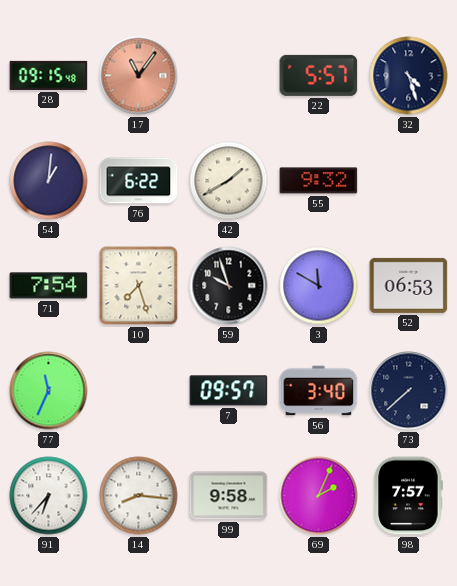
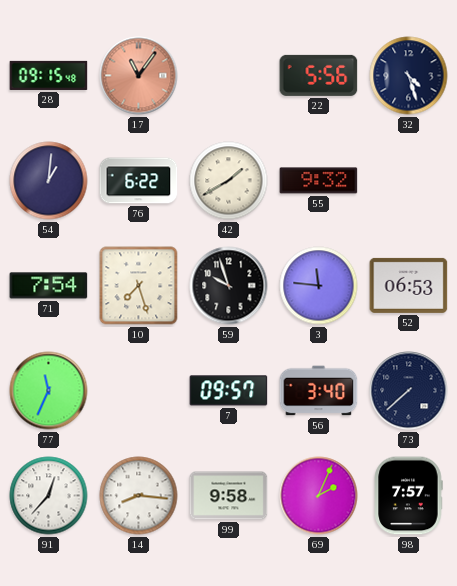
22: 5:57 -> 5:56
3: 11:50 -> 11:46
91: 6:37 -> 12:37
